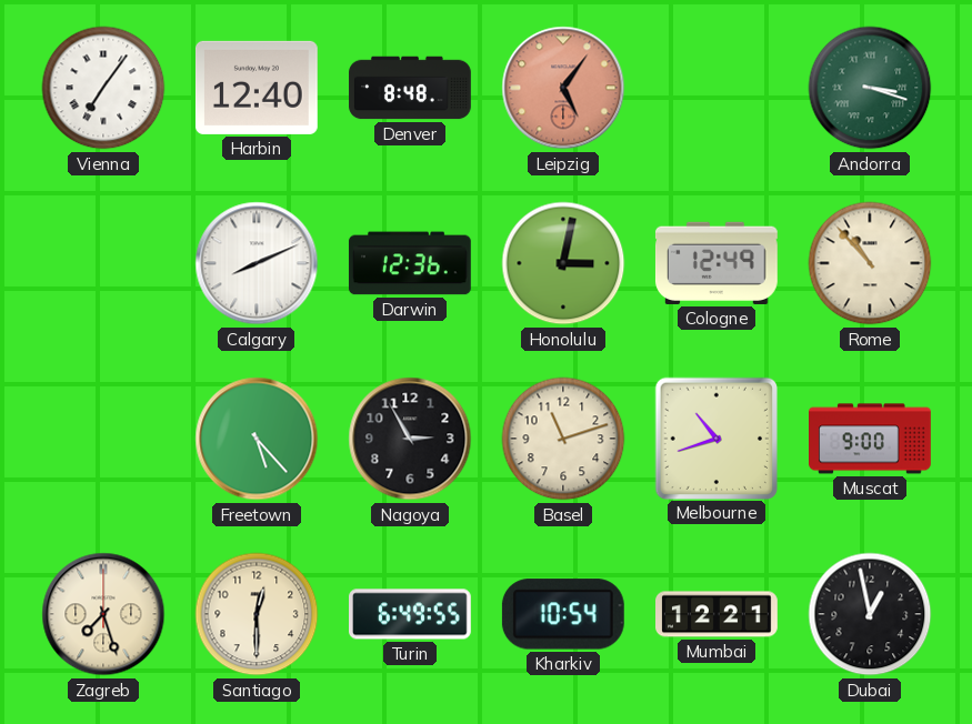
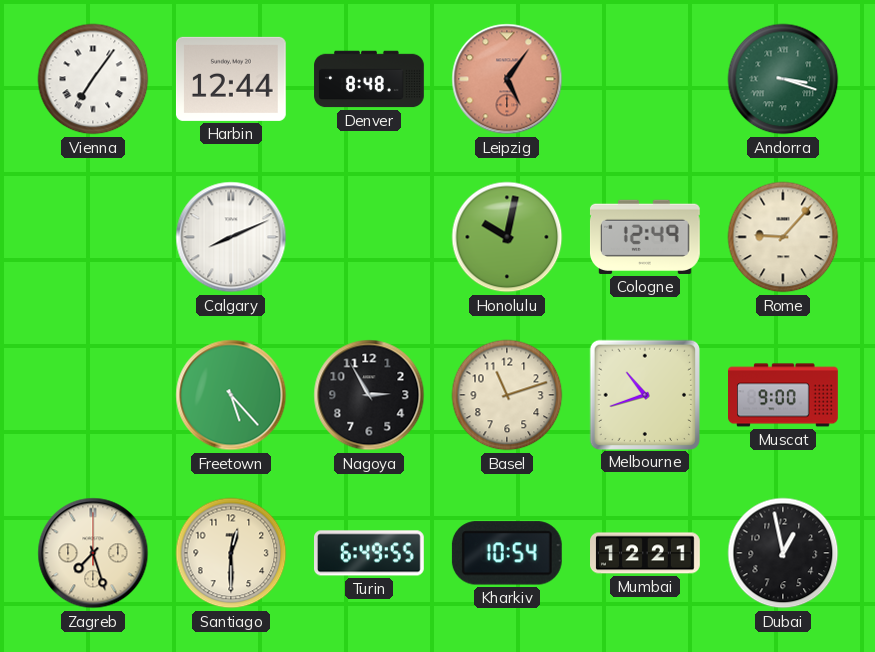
Harbin: 12:40 -> 12:44
Darwin: 12:36 -> none
Honolulu: 3:02 -> 10:02
Rome: 10:53 -> 9:07
